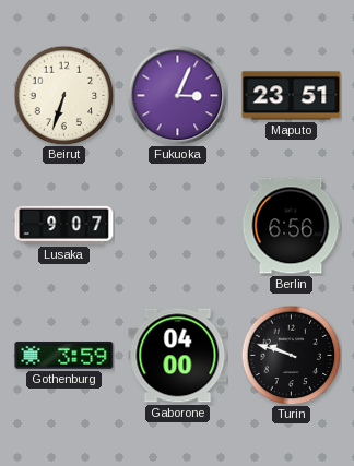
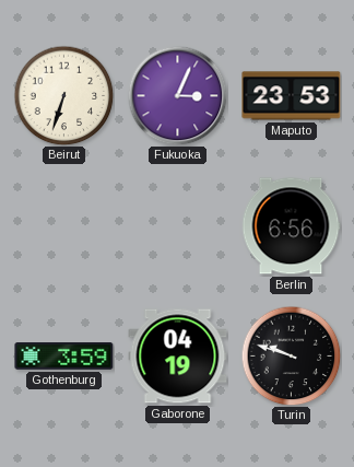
Maputo: 23:51 -> 23:53
Lusaka: 9:07 -> none
Gaborone: 04:00 -> 04:19
